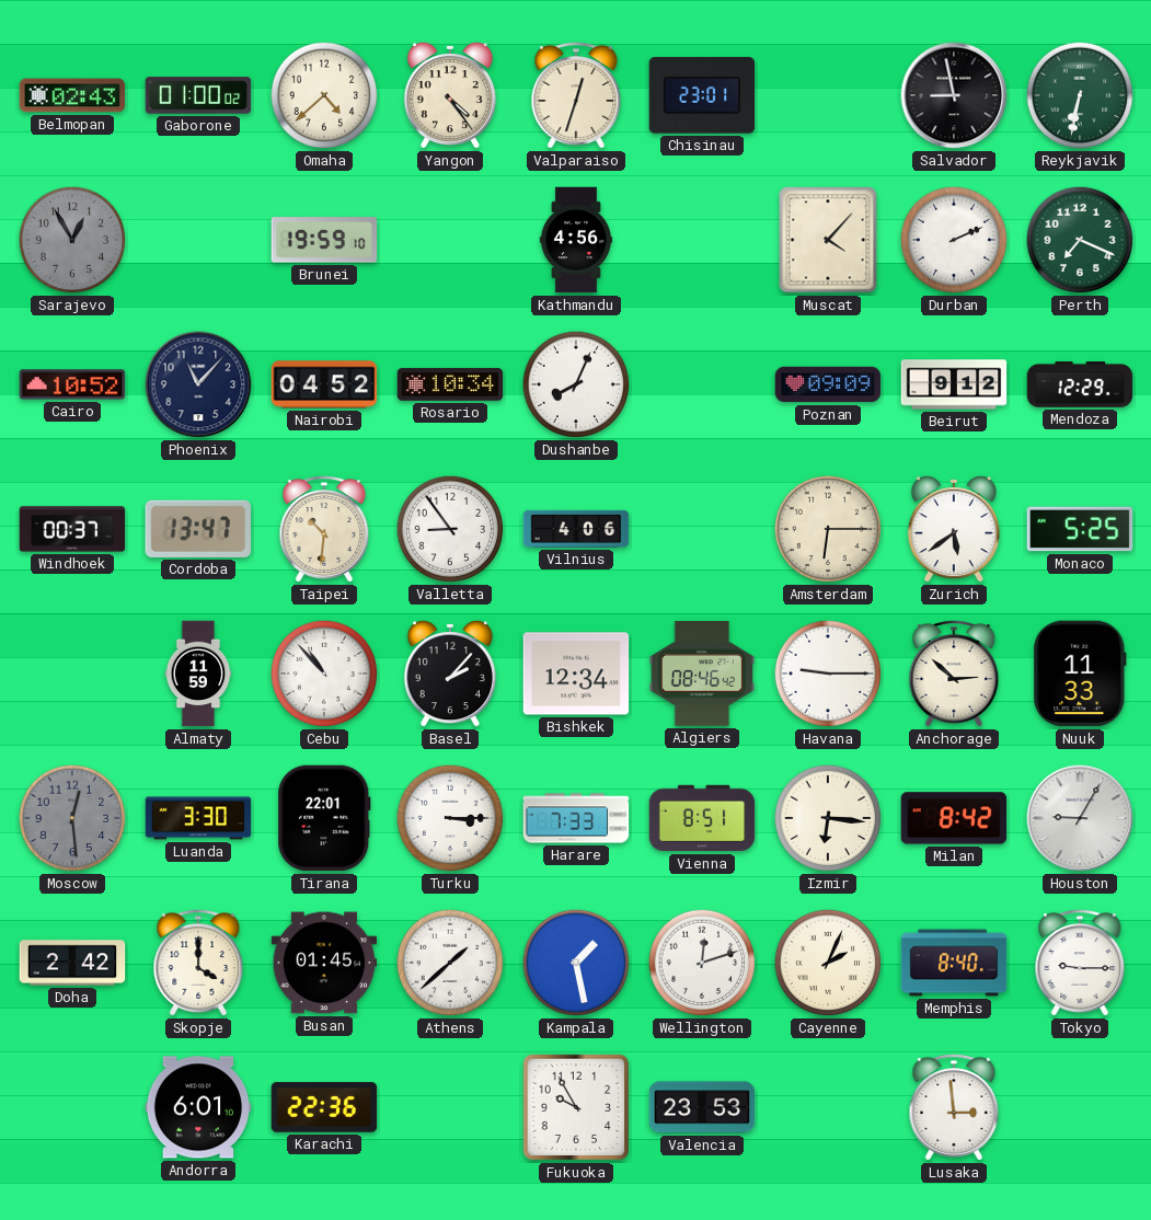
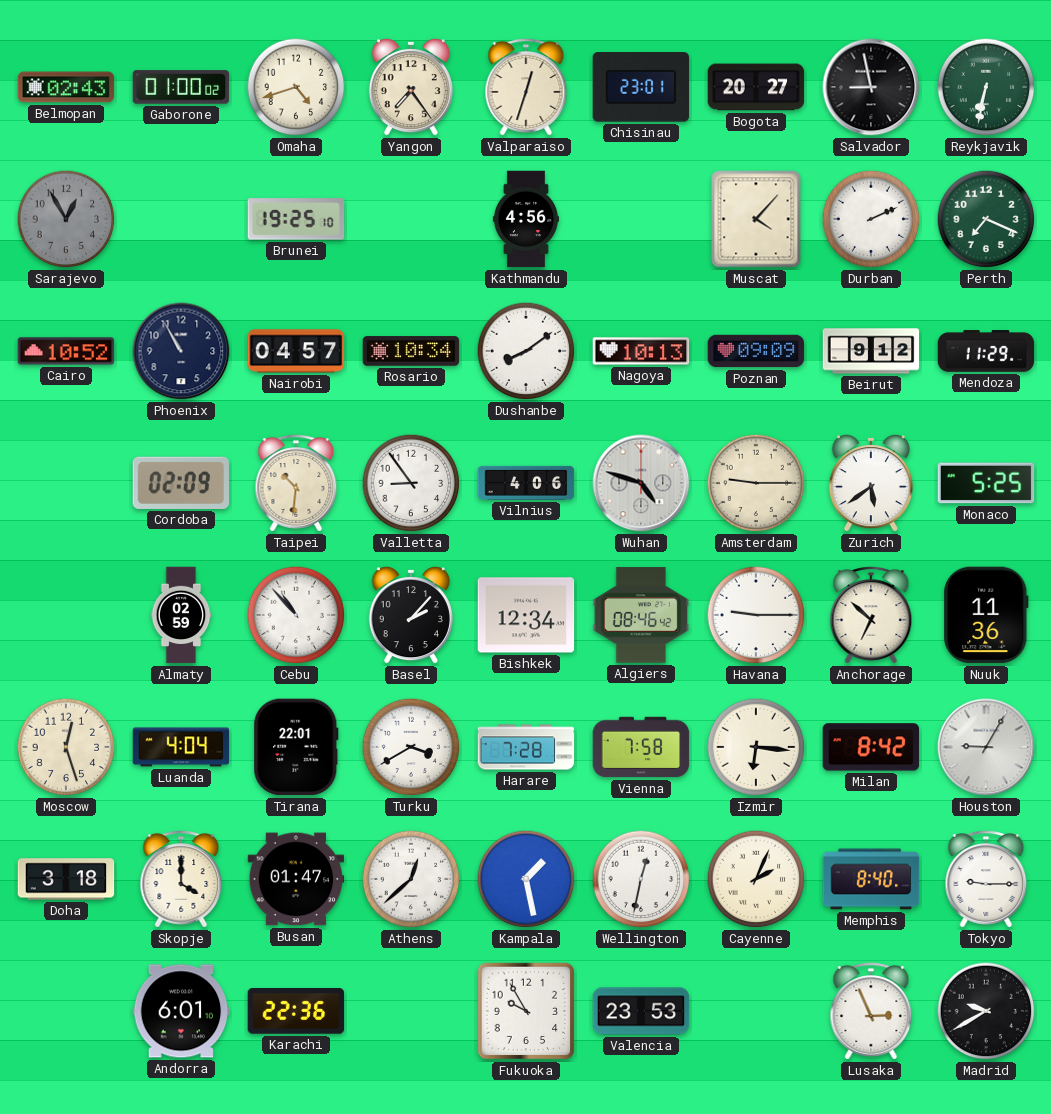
Omaha: 4:38 -> 4:42
Yangon: 4:24 -> 7:24
Bogota: none -> 20:27
Brunei: 19:59 -> 19:25
Phoenix: 11:07 -> 10:55
Nairobi: 04:52 -> 04:57
Dushanbe: 8:04 -> 8:09
Nagoya: none -> 10:13
Mendoza: 12:29 -> 11:29
Windhoek: 00:37 -> none
Cordoba: 13:47 -> 02:09
Wuhan: none -> 4:48
Amsterdam: 6:15 -> 9:15
Almaty: 11:59 -> 02:59
Anchorage: 2:52 -> 6:52
Nuuk: 11:33 -> 11:36
Moscow: 12:29 -> 12:27
Moscow dial: grey -> cream
Luanda: 3:30 -> 4:04
Turku: 3:15 -> 3:40
Harare: 7:33 -> 7:28
Vienna: 8:51 -> 7:58
Doha: 2:42 -> 3:18
Busan: 01:45 -> 01:47
Athens: 1:38 -> 12:38
Wellington: 12:12 -> 12:32
Lusaka: 2:59 -> 2:56
Madrid: none -> 9:40
